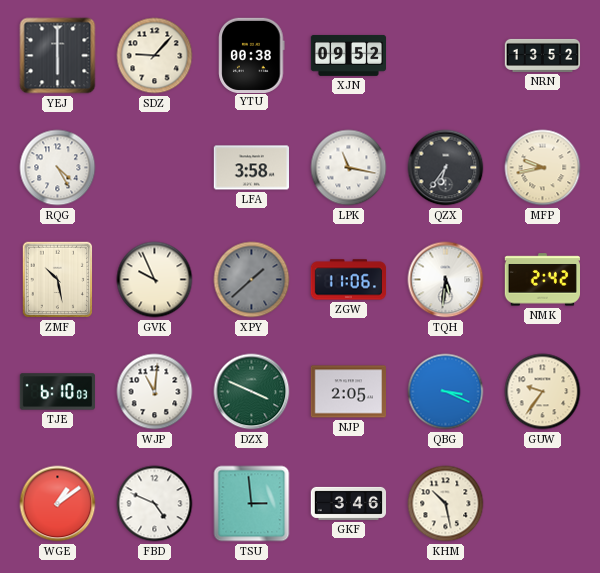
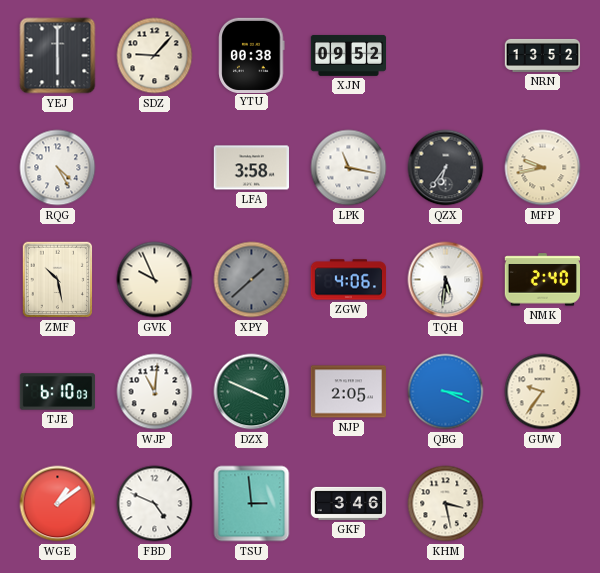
ZGW: 11:06 -> 4:06
NMK: 2:42 -> 2:40
KHM: 10:28 -> 3:28
